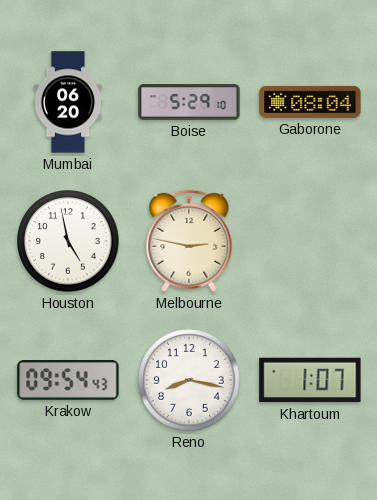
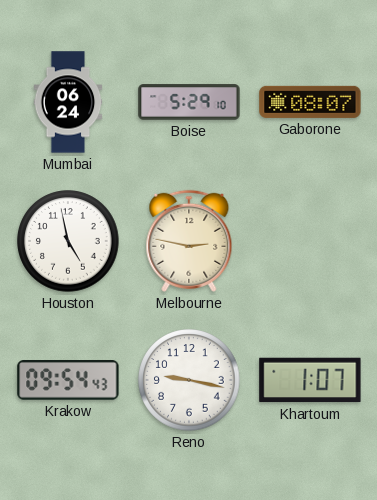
Mumbai: 06:20 -> 06:24
Gaborone: 08:04 -> 08:07
Reno: 8:17 -> 9:17
